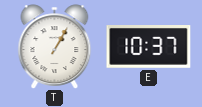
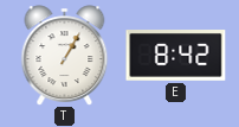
E: 10:37 -> 8:42
